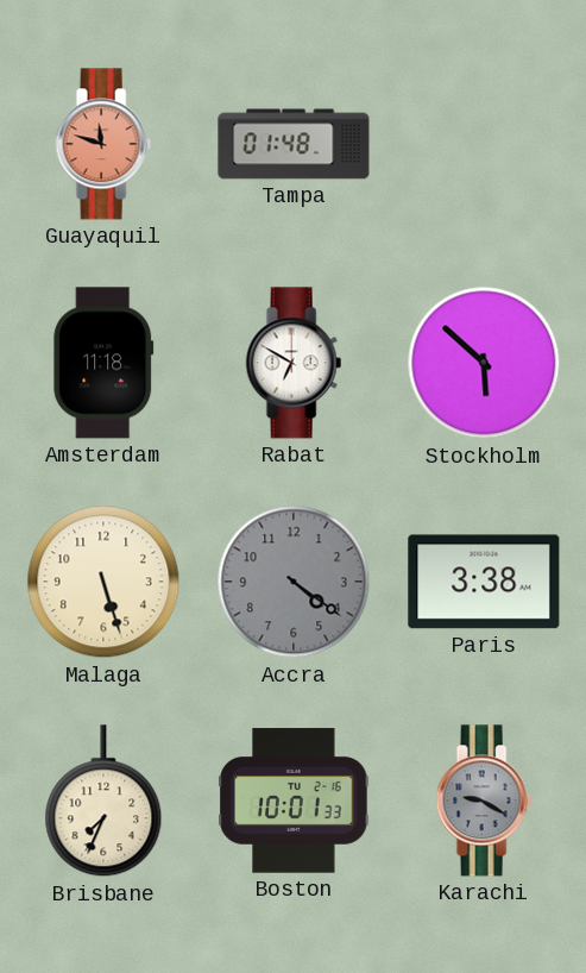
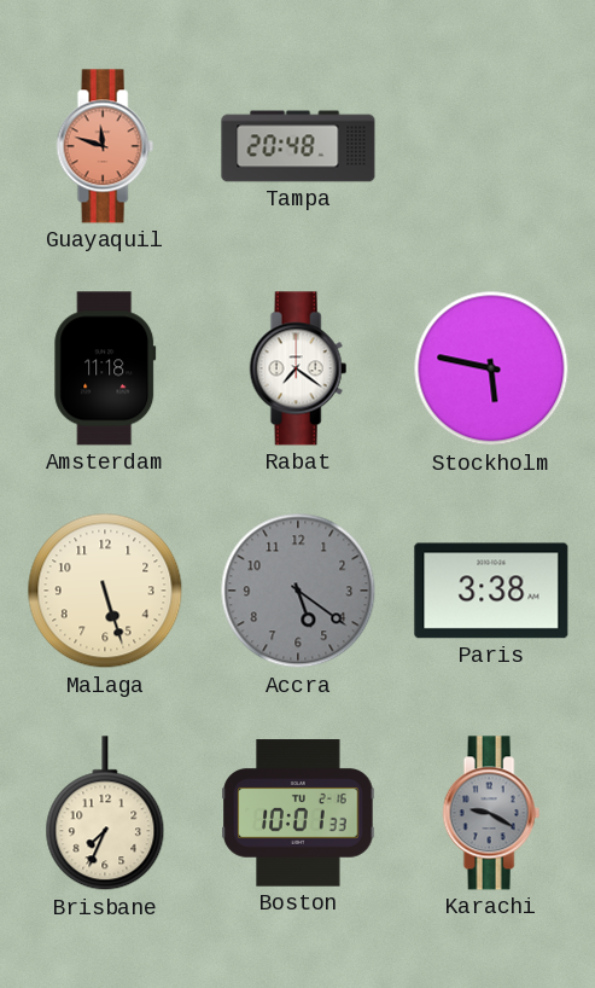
Tampa: 01:48 -> 20:48
Rabat: 6:50 -> 7:21
Stockholm: 5:52 -> 5:47
Accra: 4:21 -> 5:21
